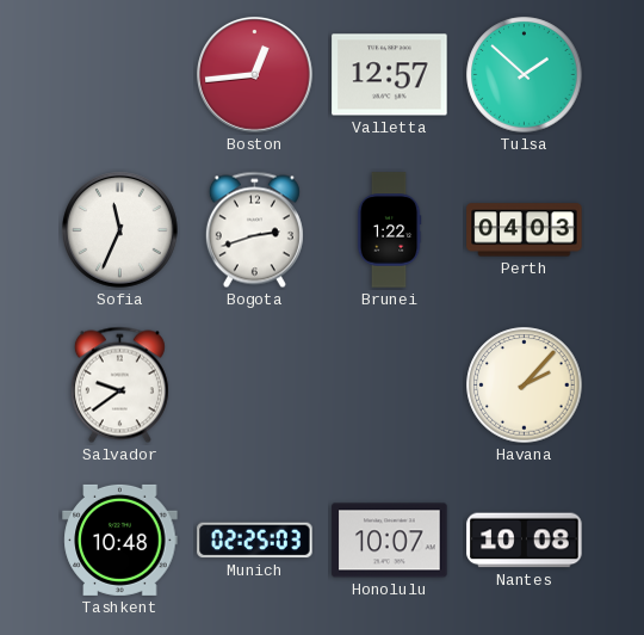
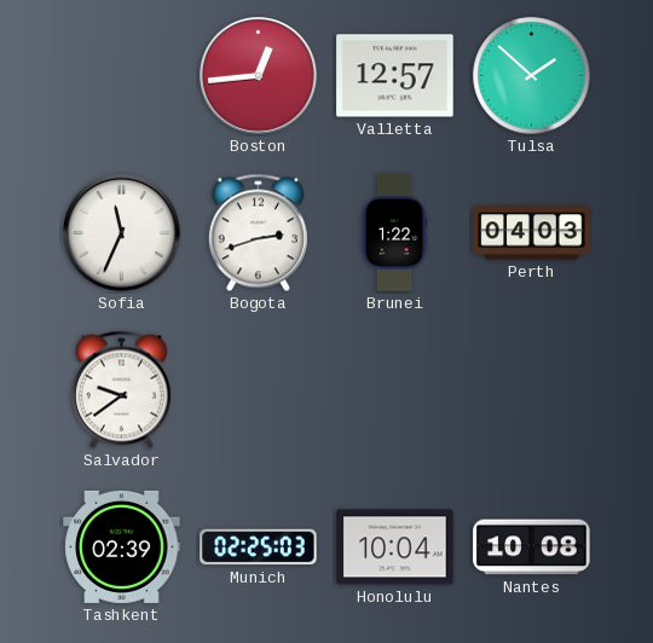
Havana: 2:07 -> none
Tashkent: 10:48 -> 02:39
Honolulu: 10:07 -> 10:04
